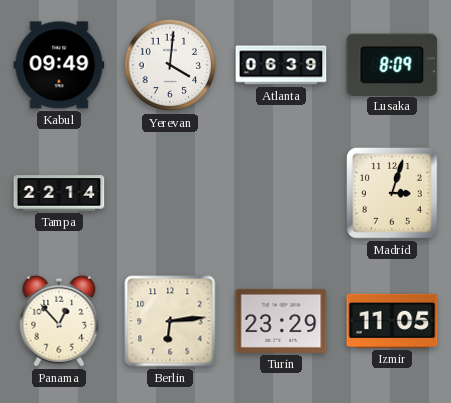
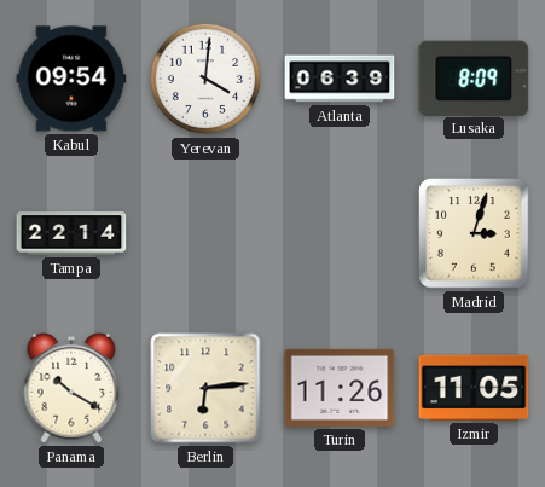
Kabul: 09:49 -> 09:54
Panama: 12:53 -> 10:20
Turin: 23:29 -> 11:26
